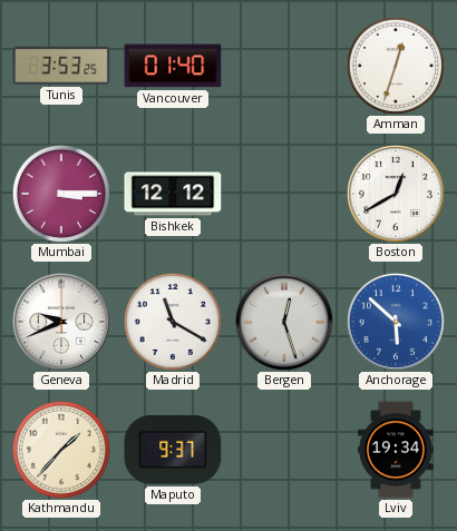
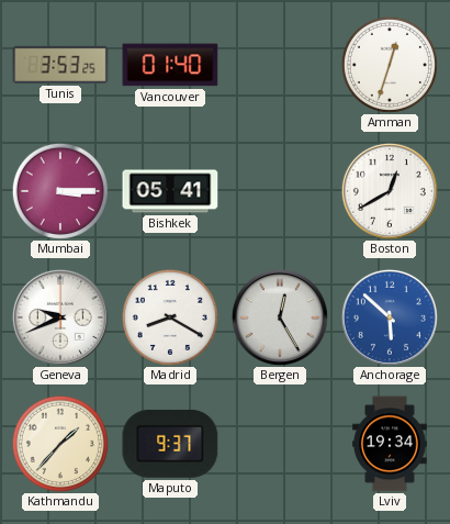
Bishkek: 12:12 -> 05:41
Madrid: 11:20 -> 8:20
Bergen: 12:27 -> 12:25
